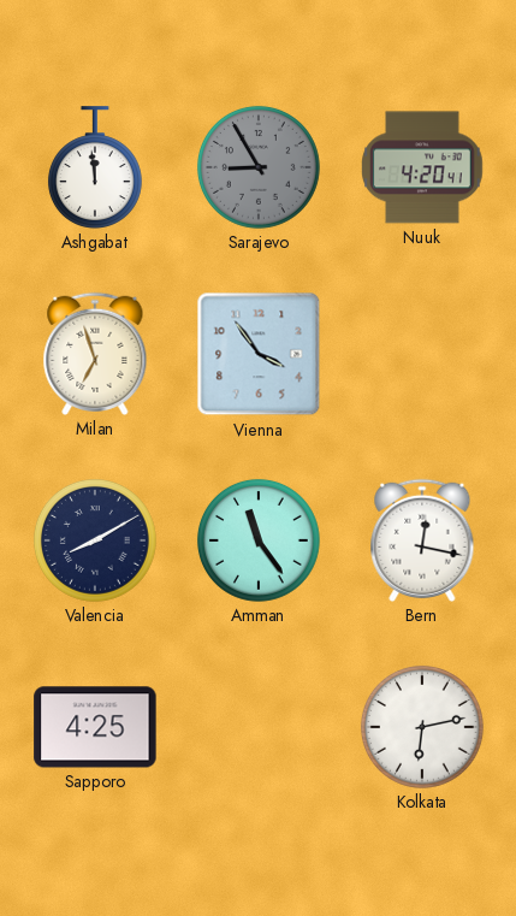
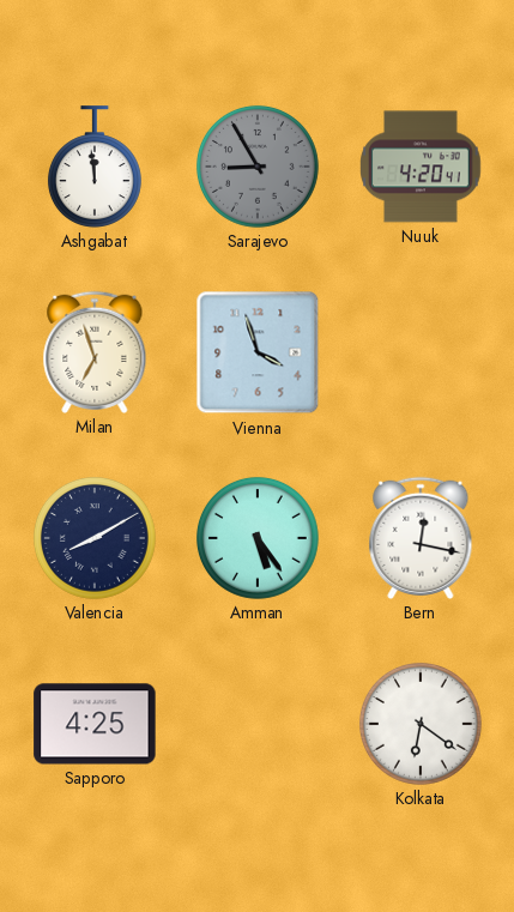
Vienna: 3:54 -> 3:57
Amman: 11:24 -> 5:24
Kolkata: 6:13 -> 6:21
